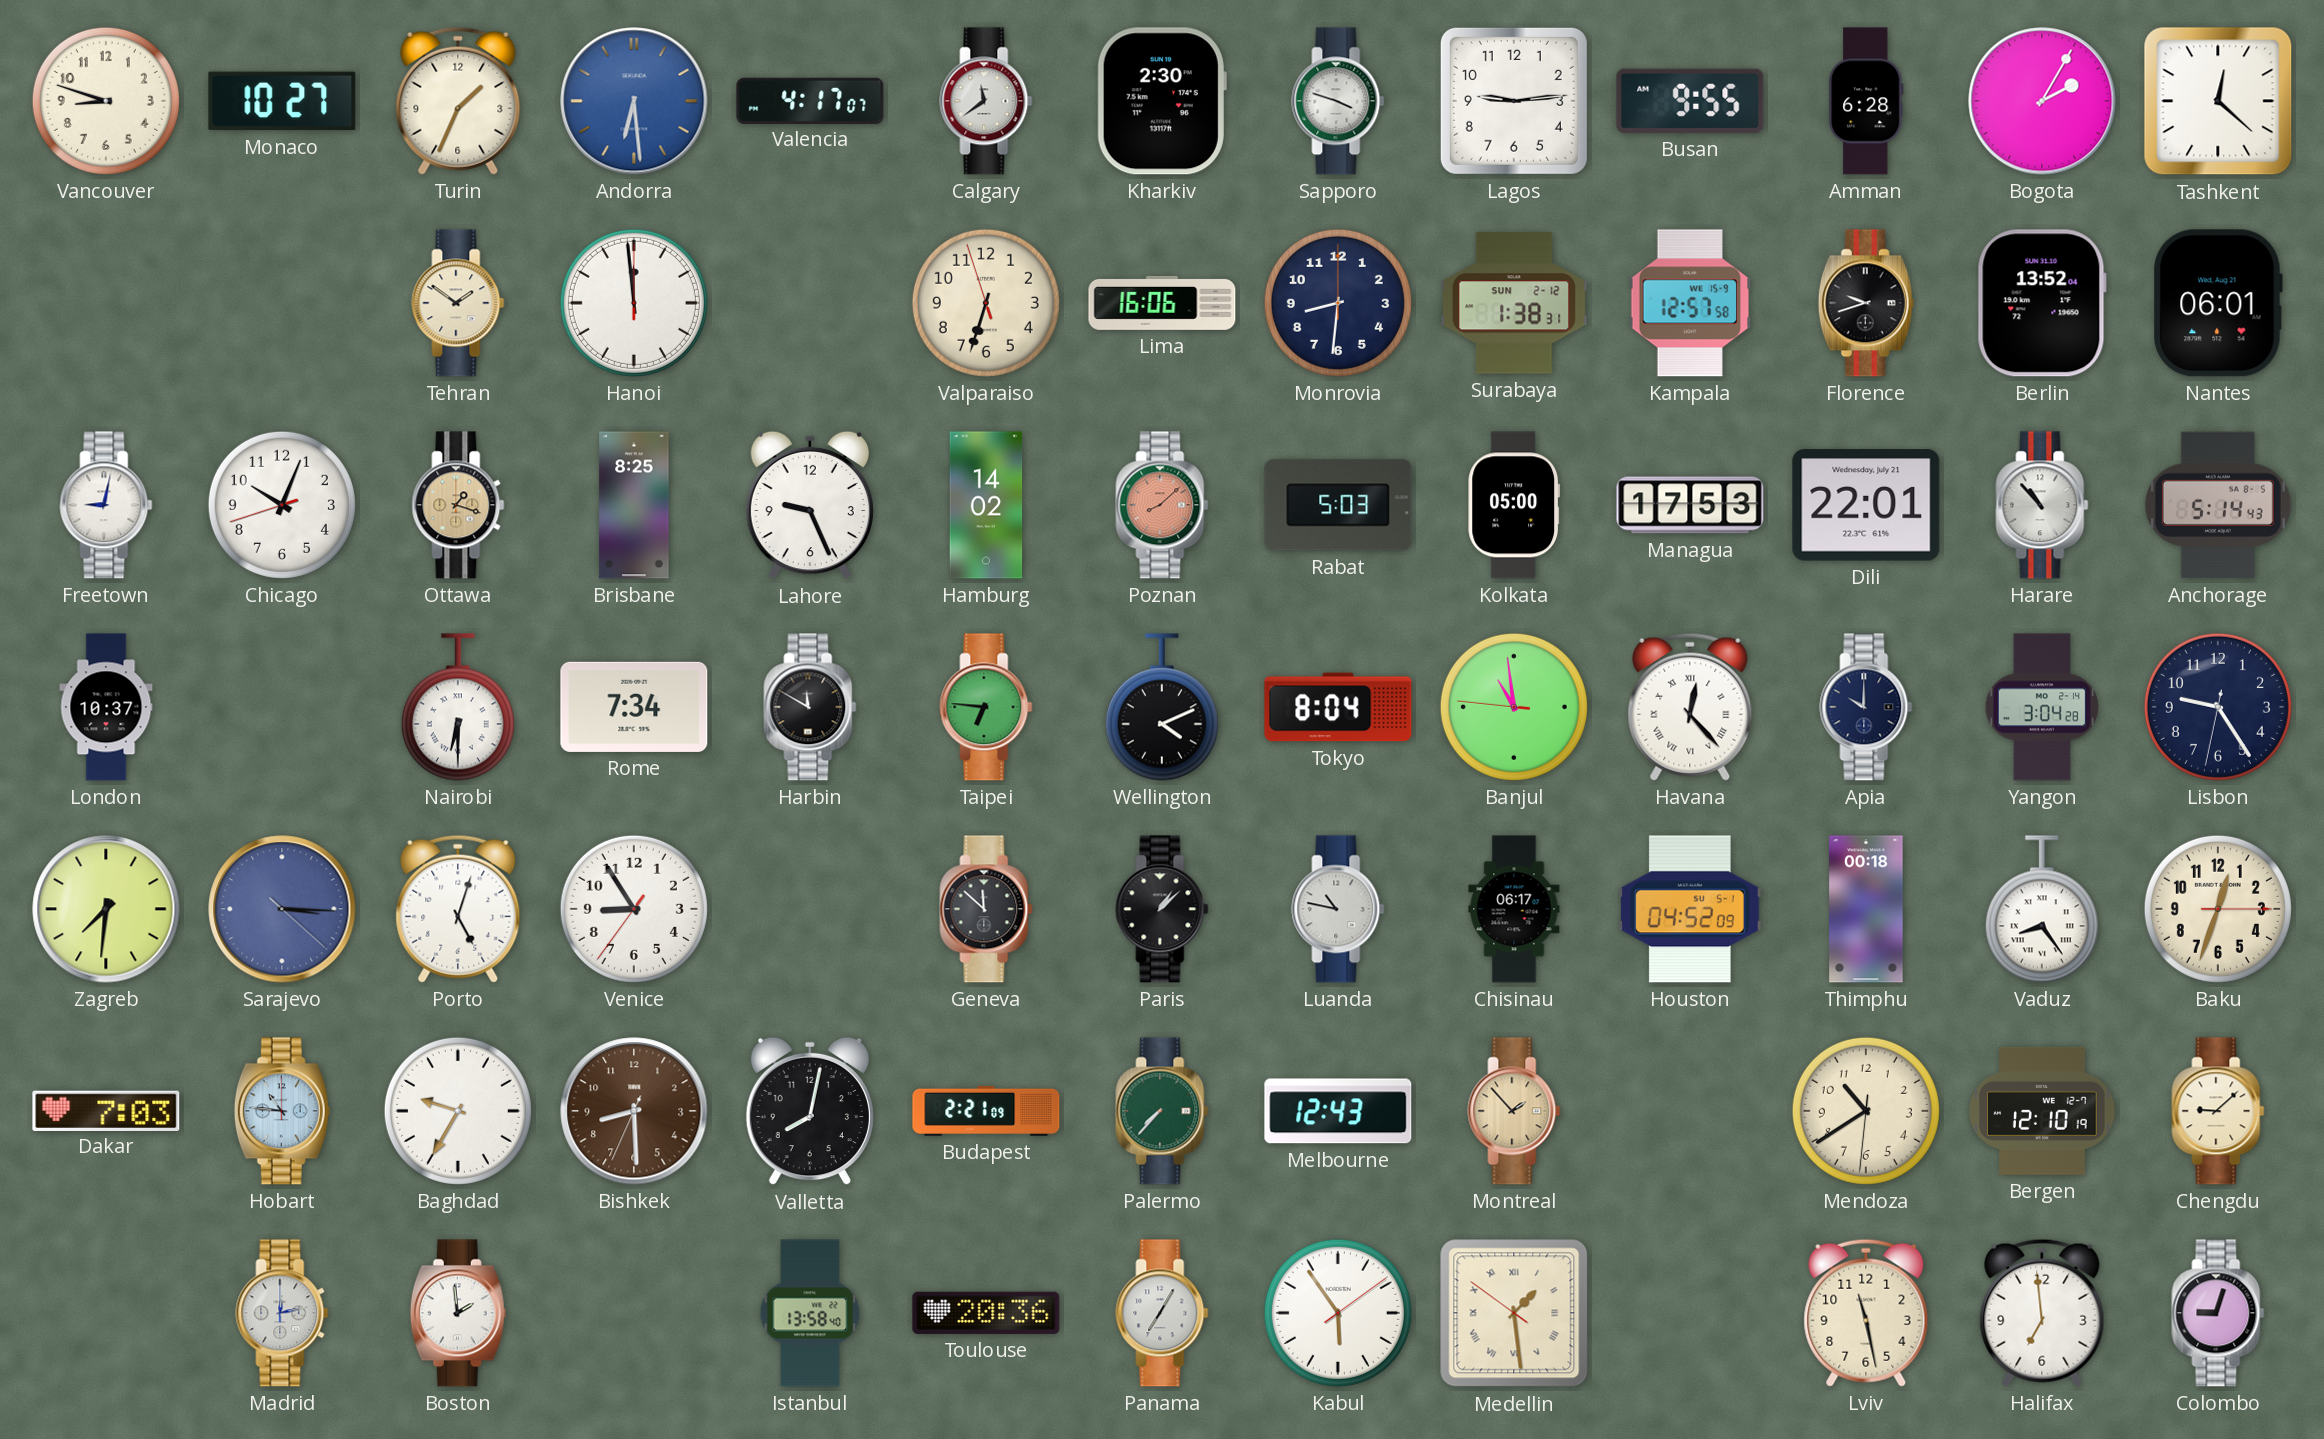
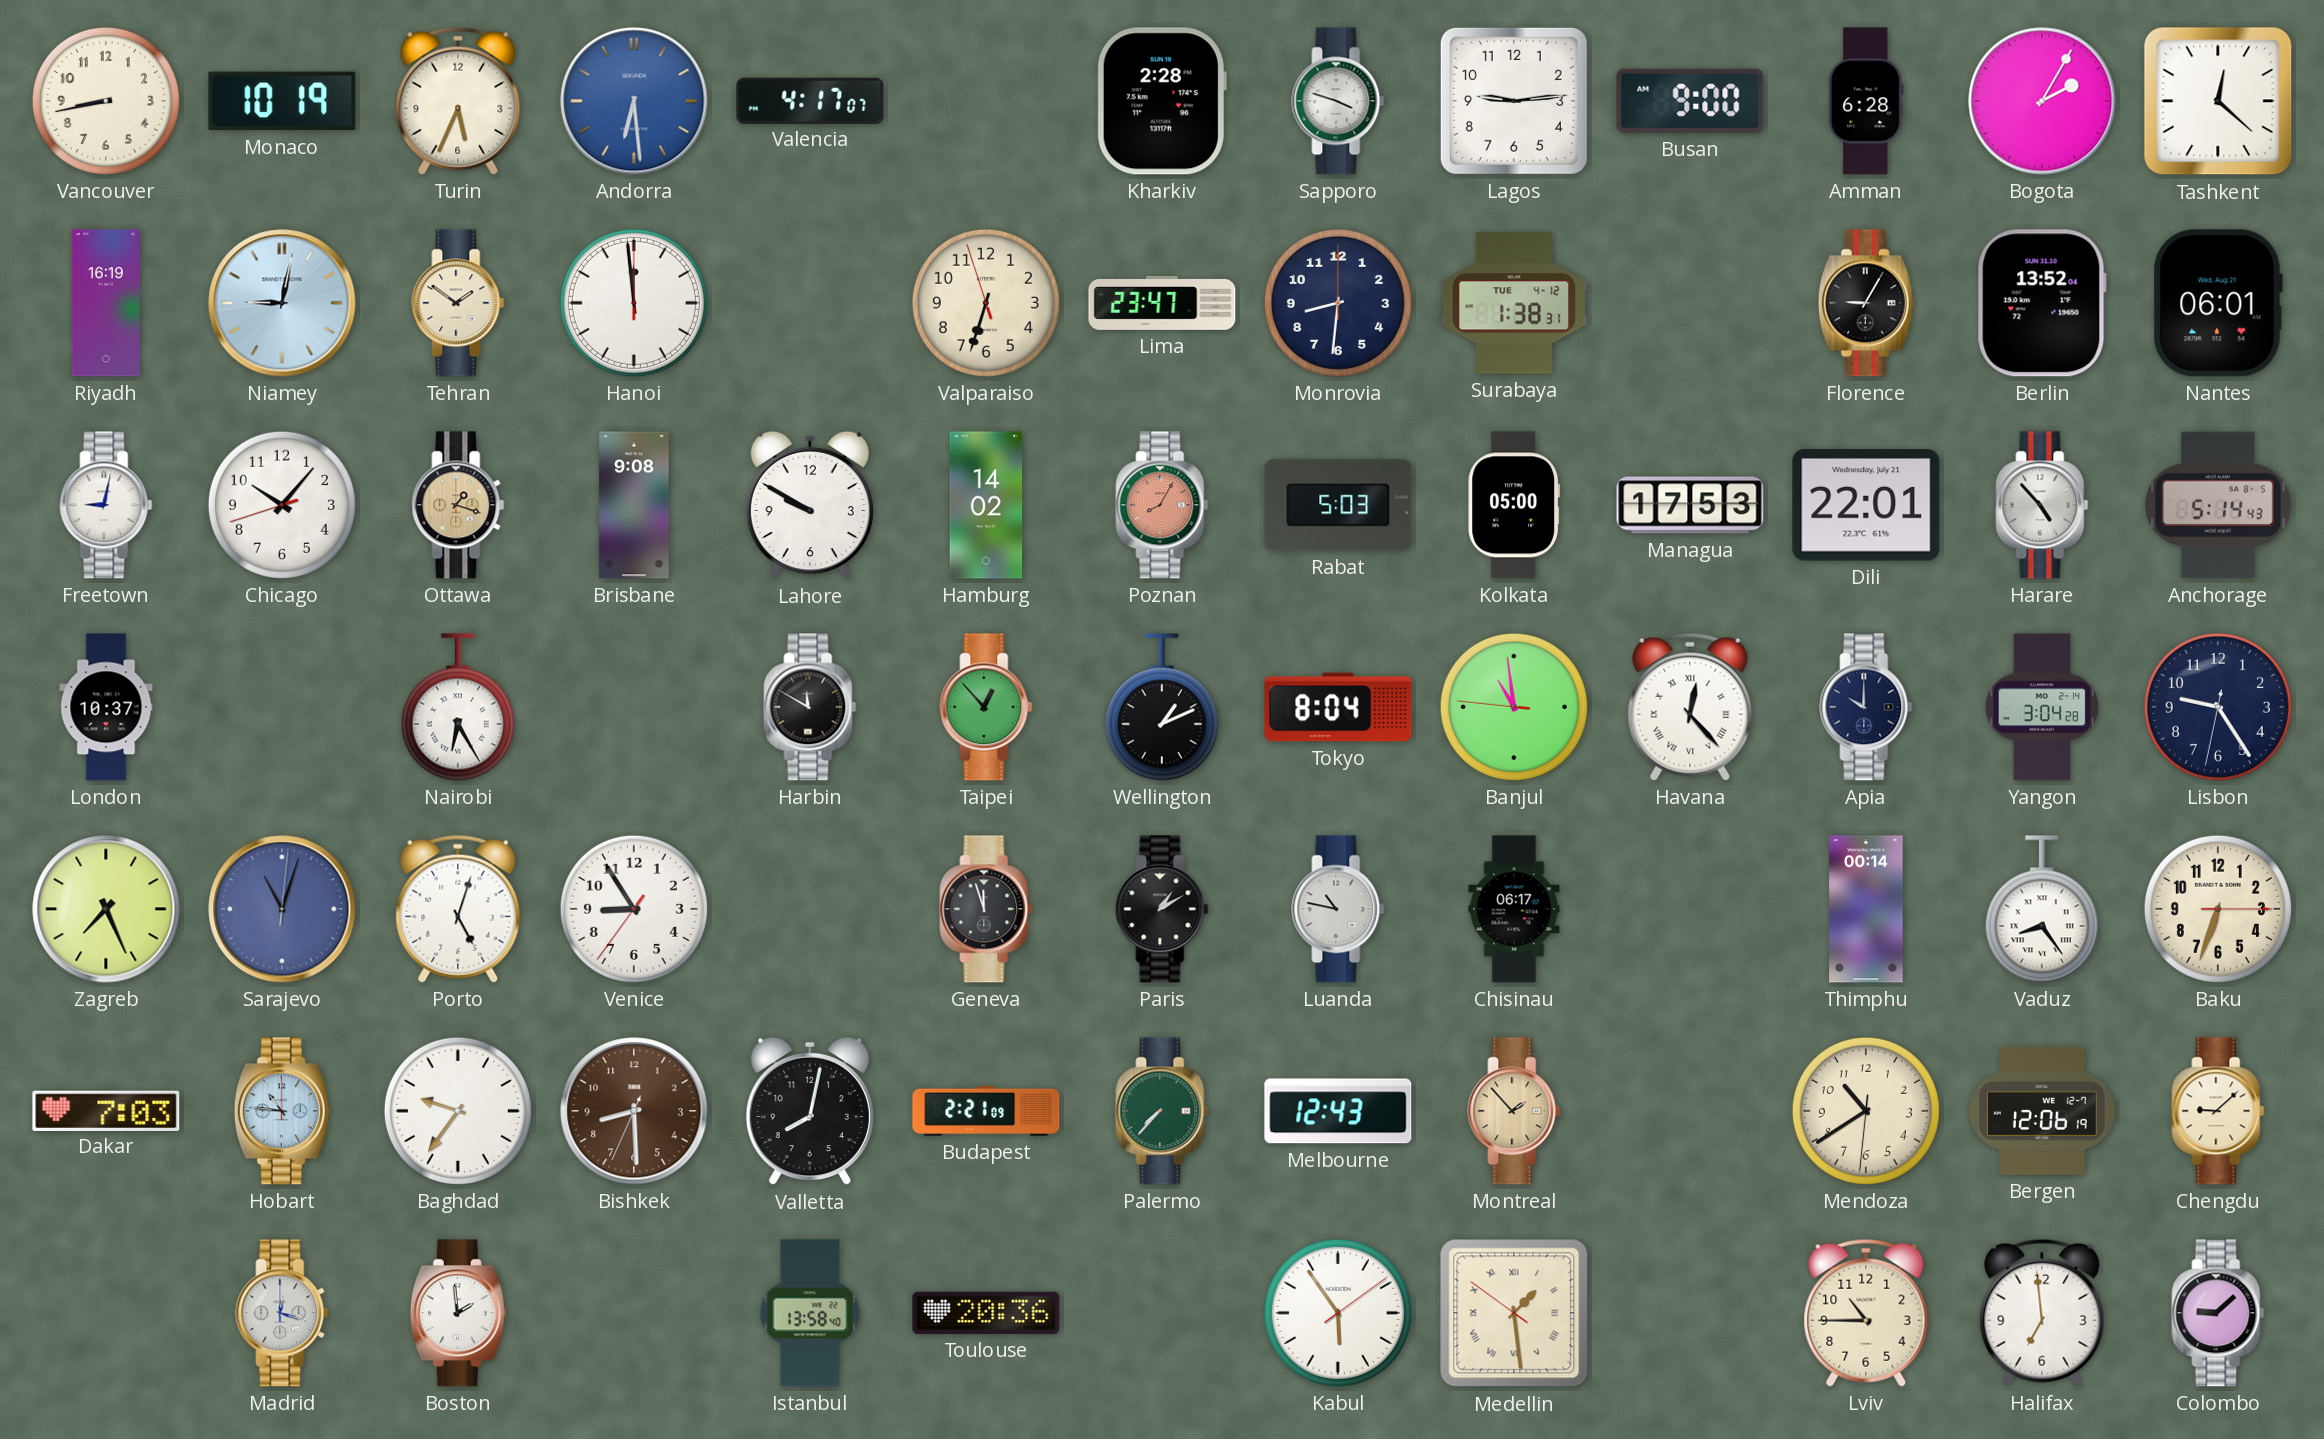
Vancouver: 8:48 -> 8:43
Monaco: 10:27 -> 10:19
Turin: 1:34 -> 5:34
Calgary: 11:39 -> none
Kharkiv: 2:30 -> 2:28
Busan: 9:55 -> 9:00
Riyadh: none -> 16:19
Niamey: none -> 9:02
Lima: 16:06 -> 23:47
Surabaya date: SUN 2-12 -> TUE 4-12
Kampala: 12:57 -> none
Florence: 9:42 -> 9:05
Chicago: 10:03 -> 10:06
Brisbane: 8:25 -> 9:08
Lahore: 9:26 -> 9:50
Poznan: 8:08 -> 8:05
Harare: 10:53 -> 4:53
Nairobi: 6:30 -> 6:25
Rome: 7:34 -> none
Taipei: 6:46 -> 12:53
Wellington: 4:11 -> 1:11
Zagreb: 7:31 -> 7:26
Sarajevo: 3:15 -> 11:03
Geneva: 11:52 -> 11:57
Paris: 1:08 -> 1:10
Houston: 04:52 -> none
Thimphu: 00:18 -> 00:14
Baku: 12:33 -> 6:33
Baghdad: 9:35 -> 9:36
Bergen: 12:10 -> 12:06
Madrid: 12:13 -> 12:18
Panama: 7:05 -> none
Lviv: 11:28 -> 10:45
Colombo: 9:03 -> 9:08
